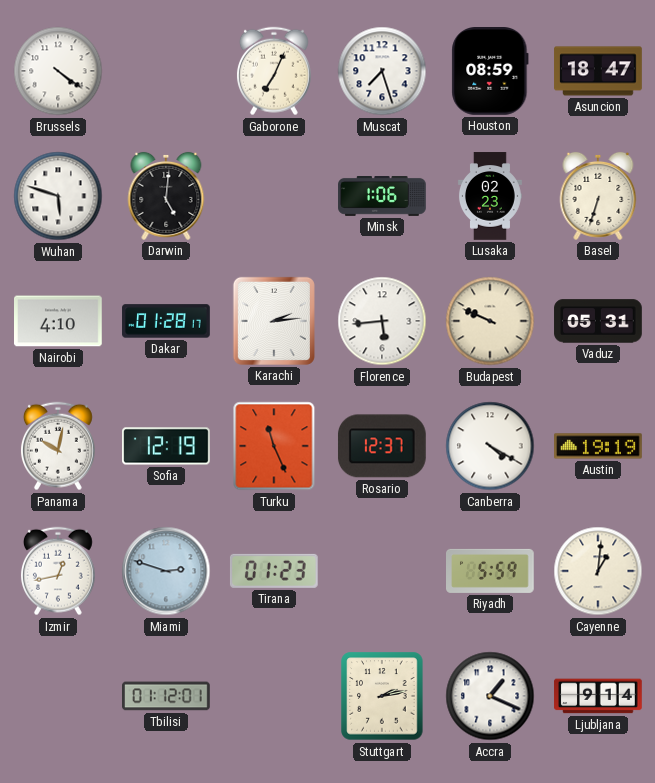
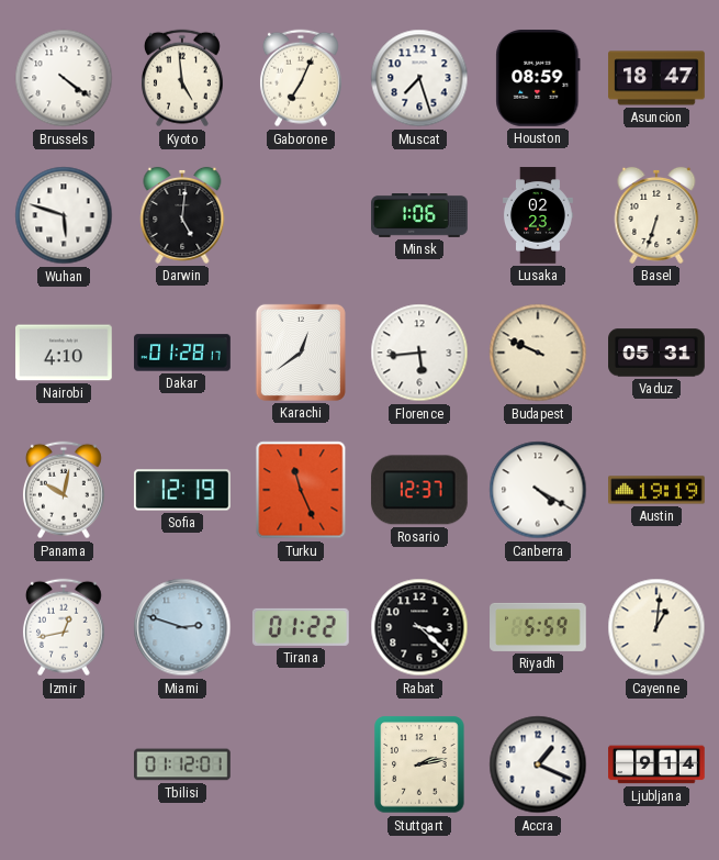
Kyoto: none -> 4:59
Karachi: 2:14 -> 12:39
Tirana: 01:23 -> 01:22
Rabat: none -> 3:22
